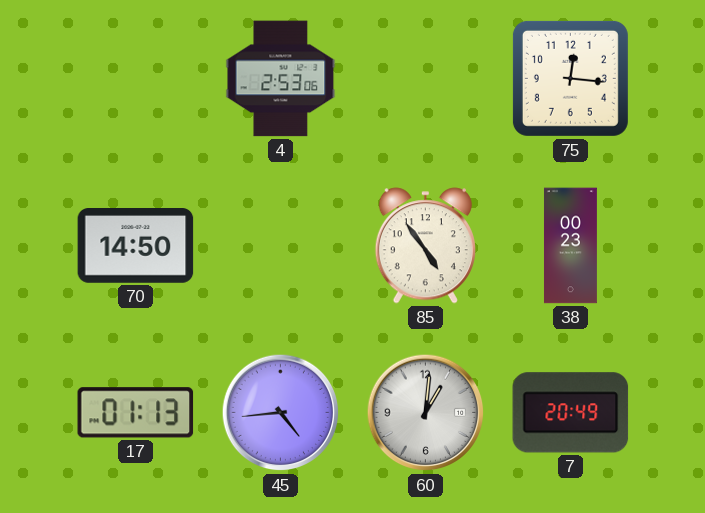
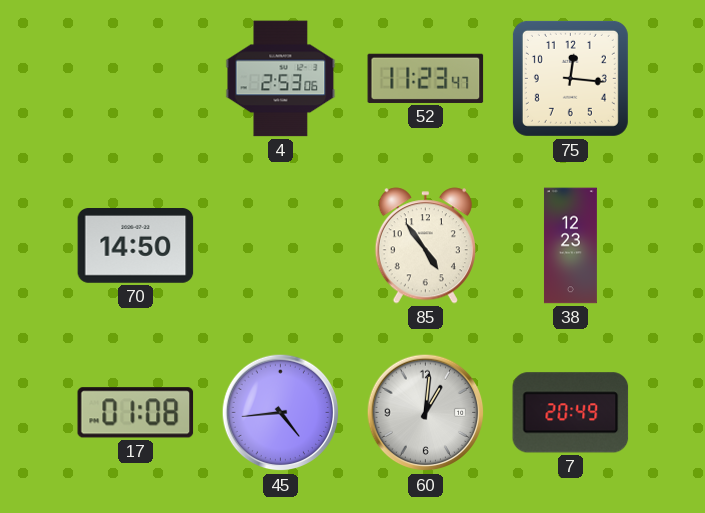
52: none -> 11:23
38: 00:23 -> 12:23
17: 01:13 -> 01:08
